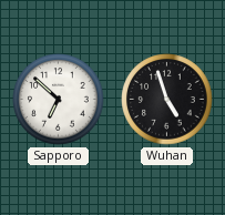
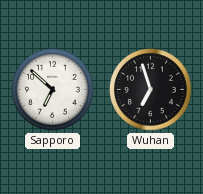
Wuhan: 4:57 -> 6:57
